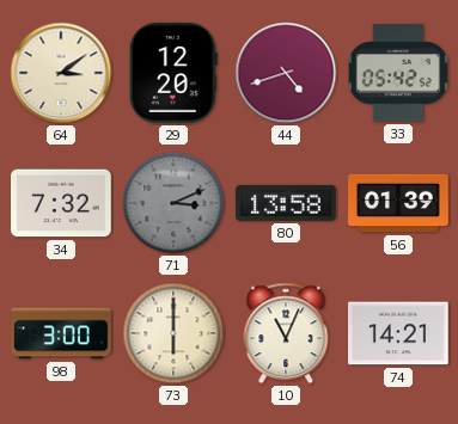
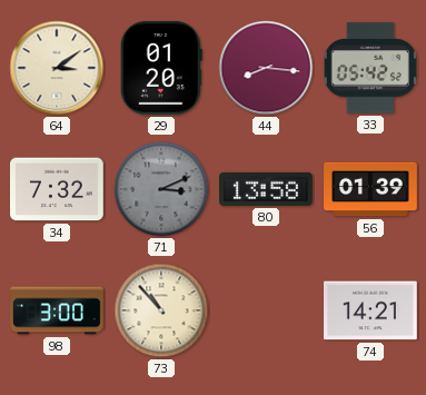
29: 12:20 -> 01:20
44: 4:42 -> 8:16
73: 6:00 -> 10:53
10: 11:04 -> none
